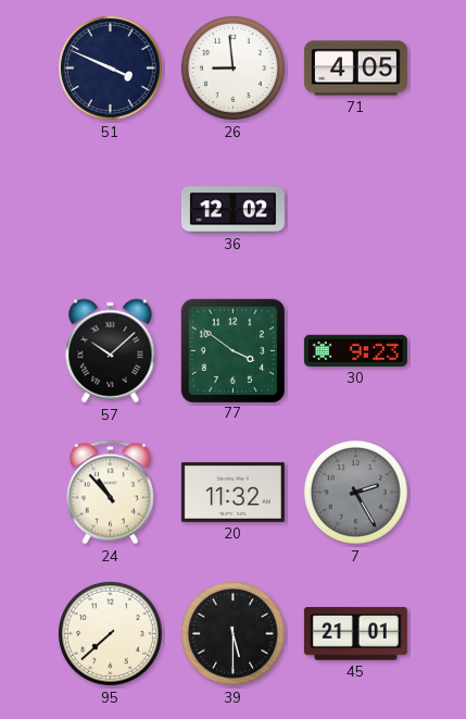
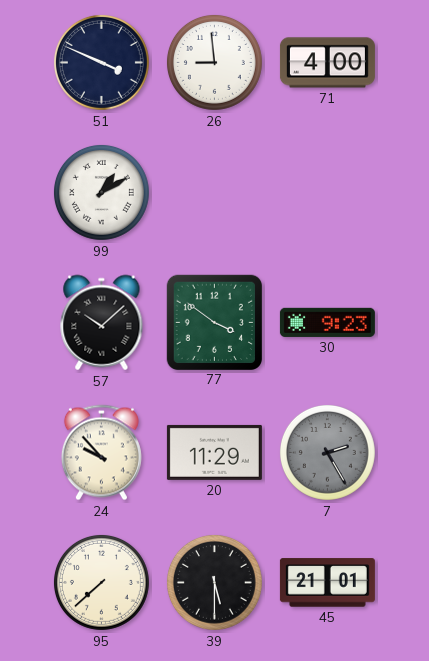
71: 4:05 -> 4:00
99: none -> 1:10
36: 12:02 -> none
24: 10:53 -> 9:53
20: 11:32 -> 11:29
